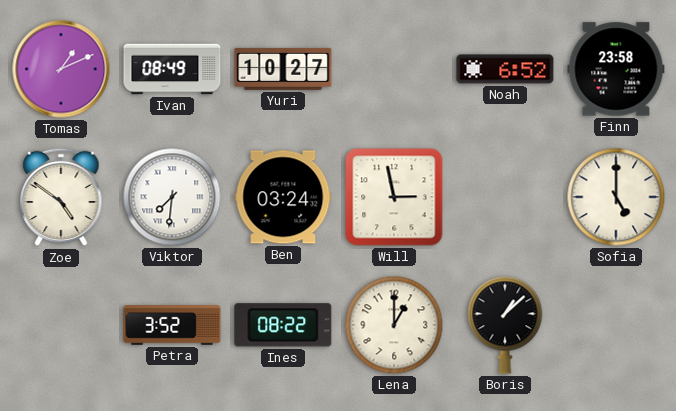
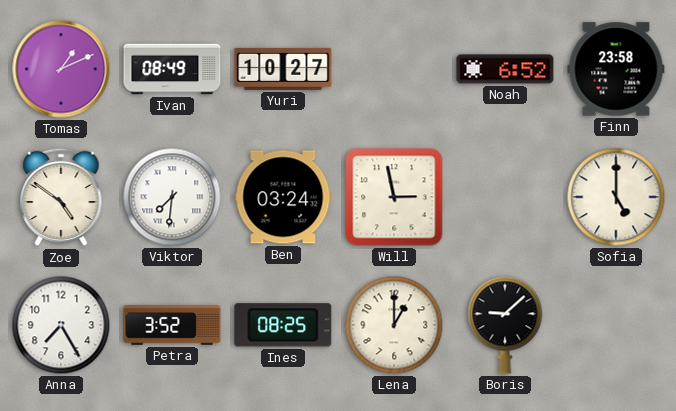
Anna: none -> 7:25
Ines: 08:22 -> 08:25
Boris: 1:08 -> 9:08
